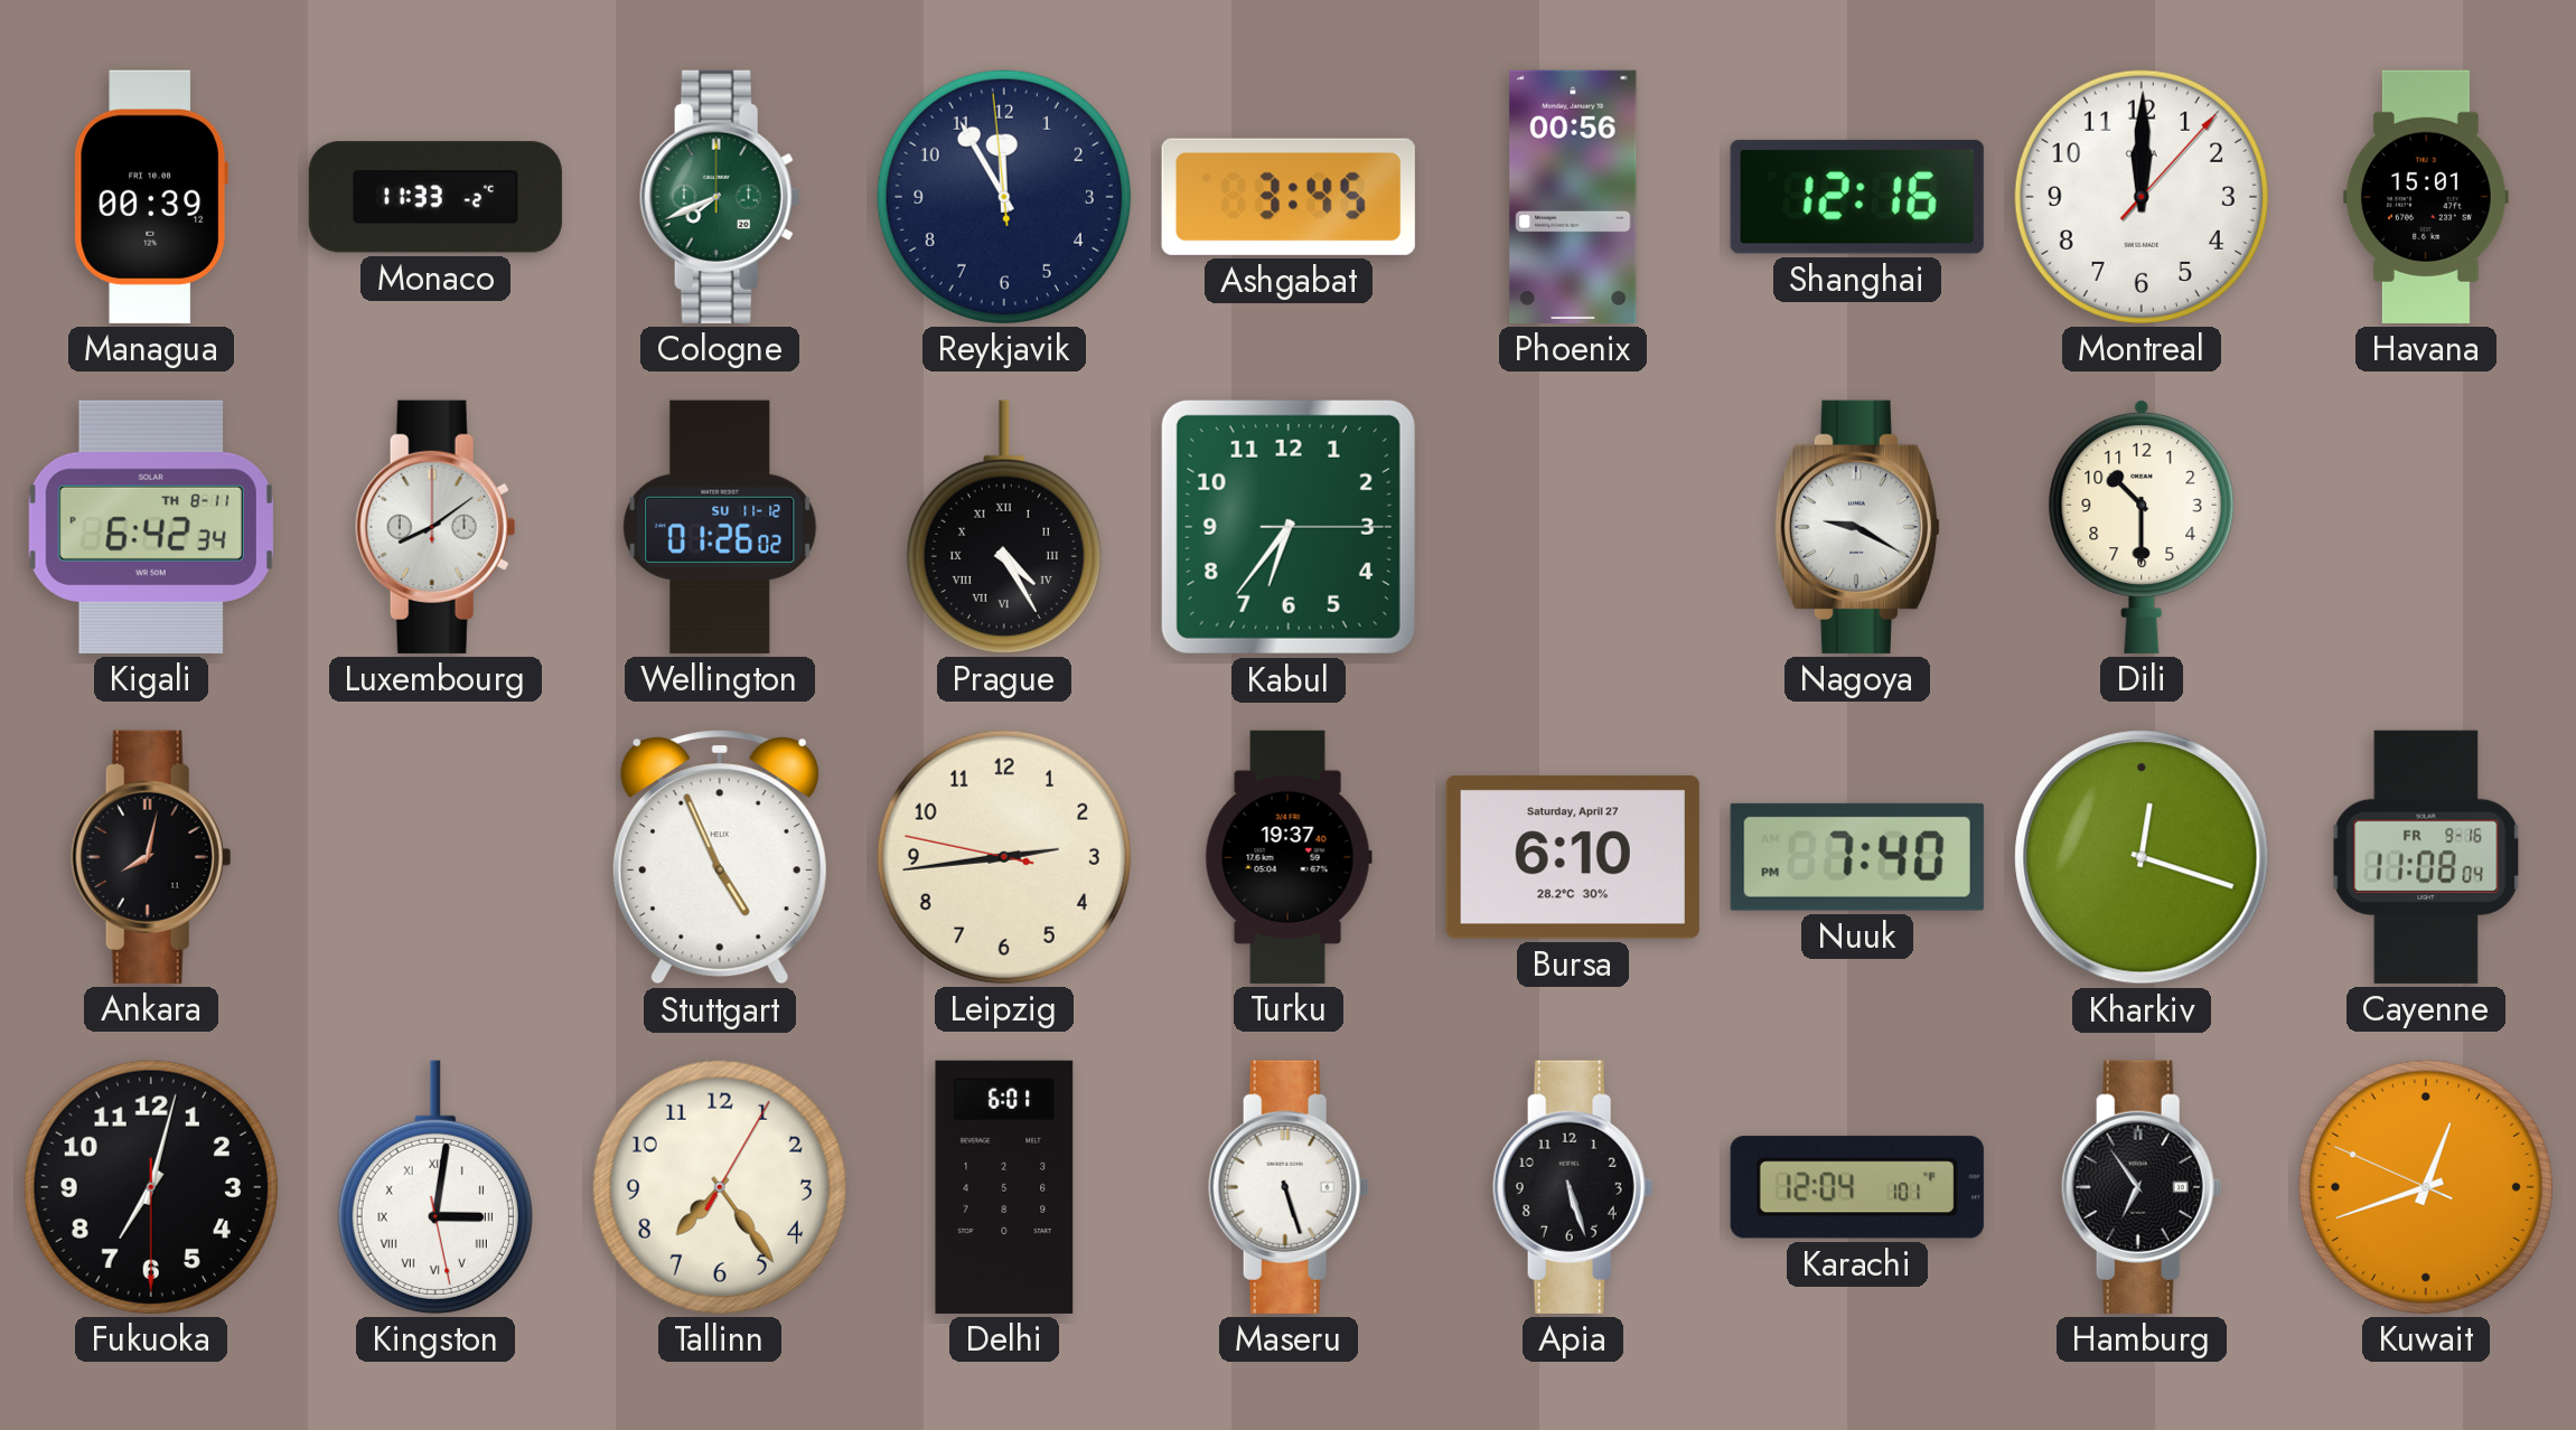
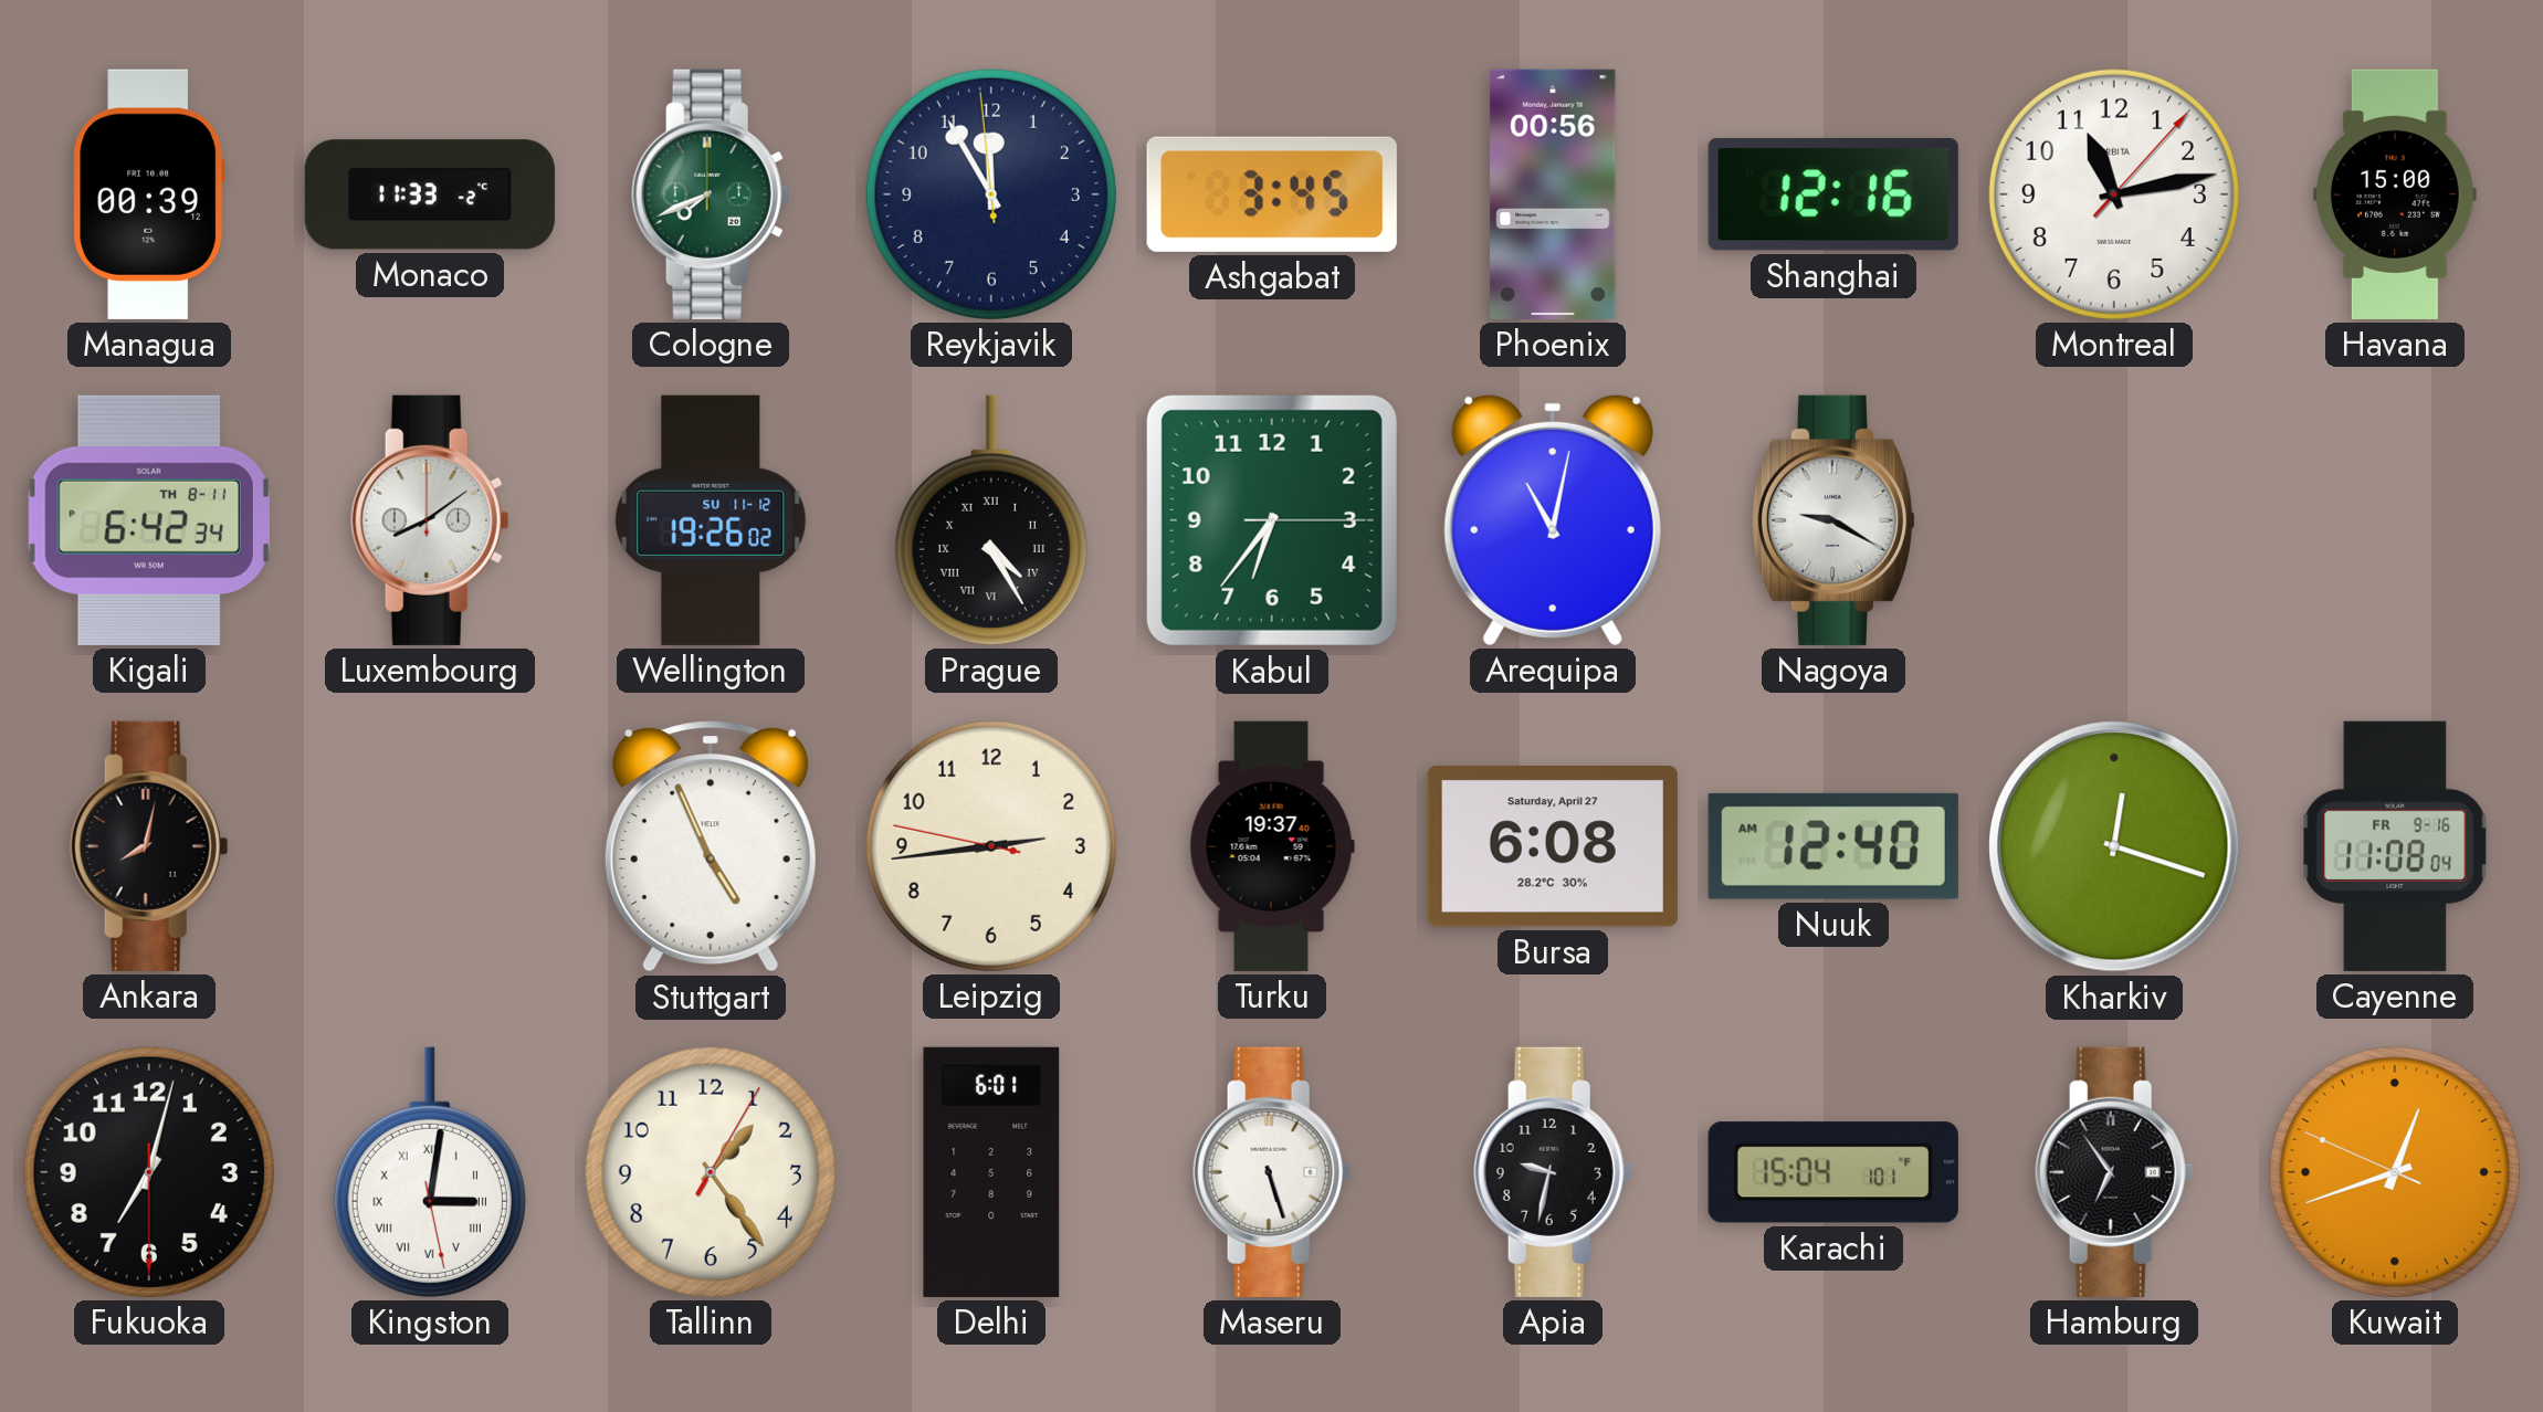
Montreal: 12:00 -> 11:13
Havana: 15:01 -> 15:00
Wellington: 01:26 -> 19:26
Arequipa: none -> 11:02
Dili: 10:30 -> none
Bursa: 6:10 -> 6:08
Nuuk: 7:40 -> 12:40
Tallinn: 7:24 -> 1:24
Apia: 5:27 -> 9:32
Karachi: 12:04 -> 15:04
